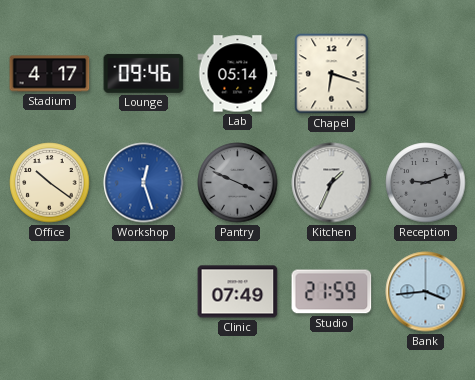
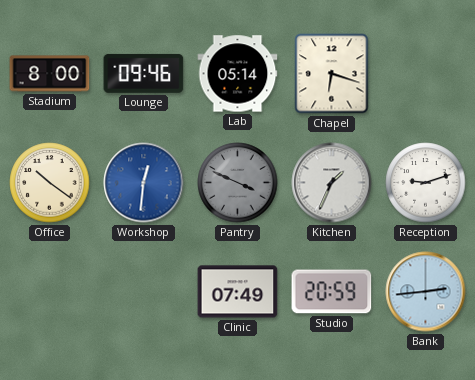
Stadium: 4:17 -> 8:00
Workshop: 12:27 -> 12:31
Reception dial: grey -> white
Studio: 21:59 -> 20:59
Bank: 3:44 -> 2:44
